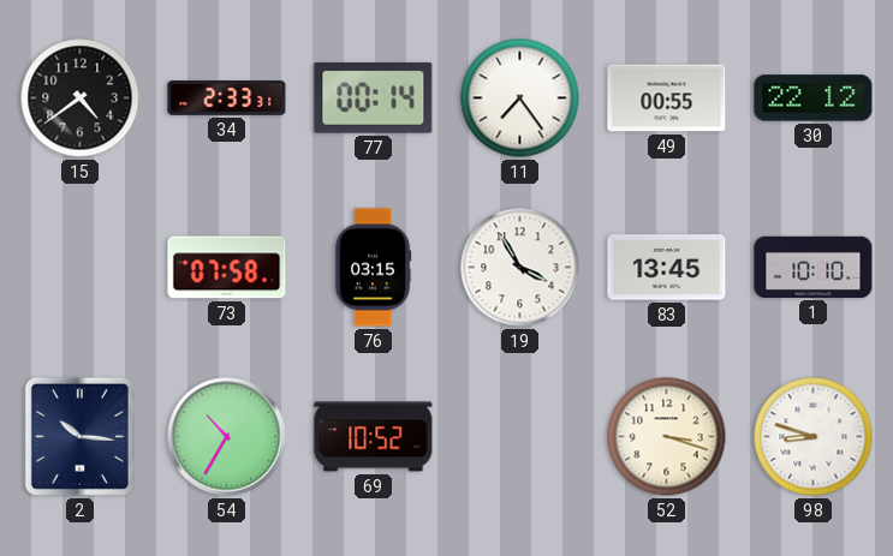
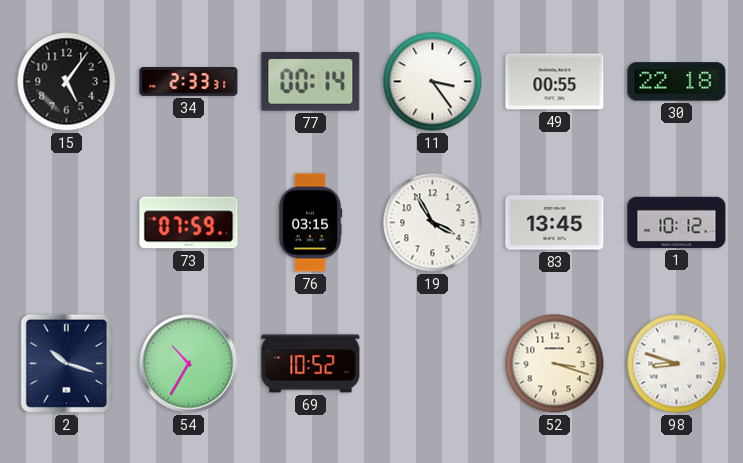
15: 4:39 -> 5:06
11: 7:24 -> 3:24
30: 22:12 -> 22:18
73: 07:58 -> 07:59
1: 10:10 -> 10:12
2: 10:16 -> 10:18
